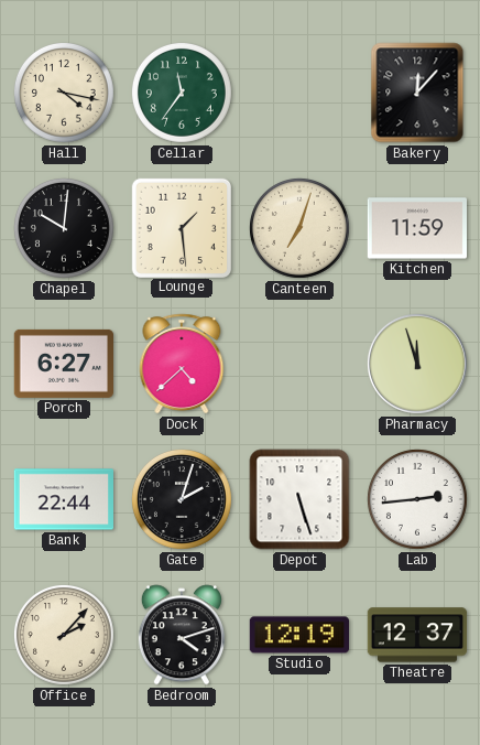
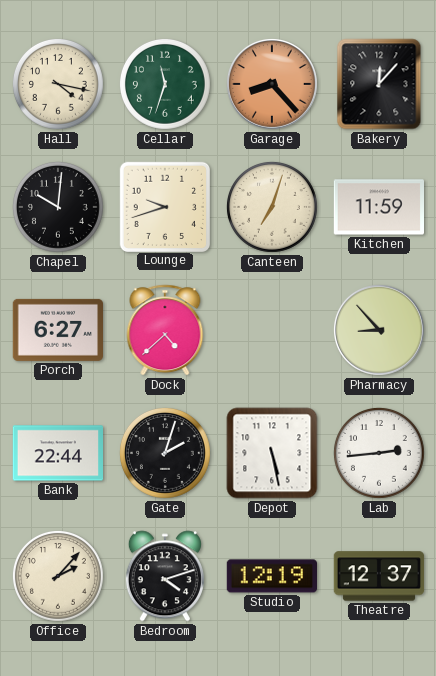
Cellar: 11:36 -> 11:33
Garage: none -> 8:23
Lounge: 1:29 -> 9:42
Pharmacy: 11:57 -> 8:53
Depot: 5:27 -> 5:28
